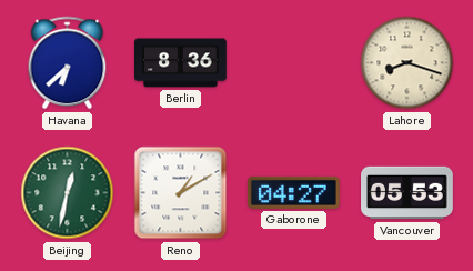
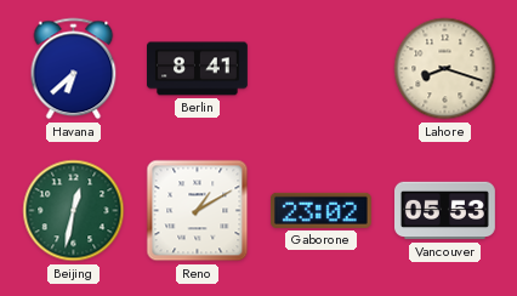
Berlin: 8:36 -> 8:41
Gaborone: 04:27 -> 23:02
